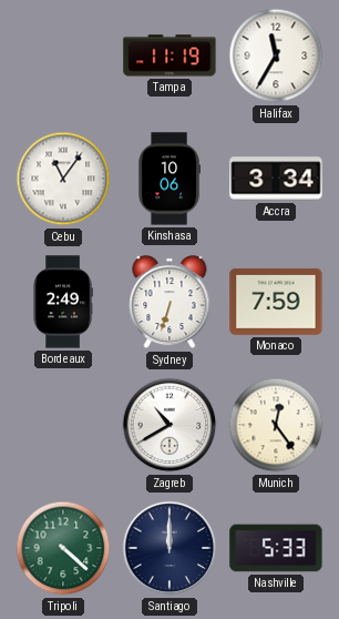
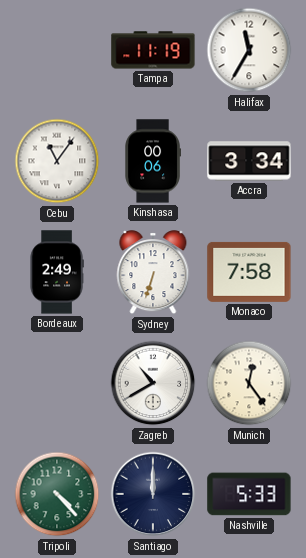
Kinshasa: 10:06 -> 00:06
Monaco: 7:59 -> 7:58
Tripoli: 4:22 -> 4:23
